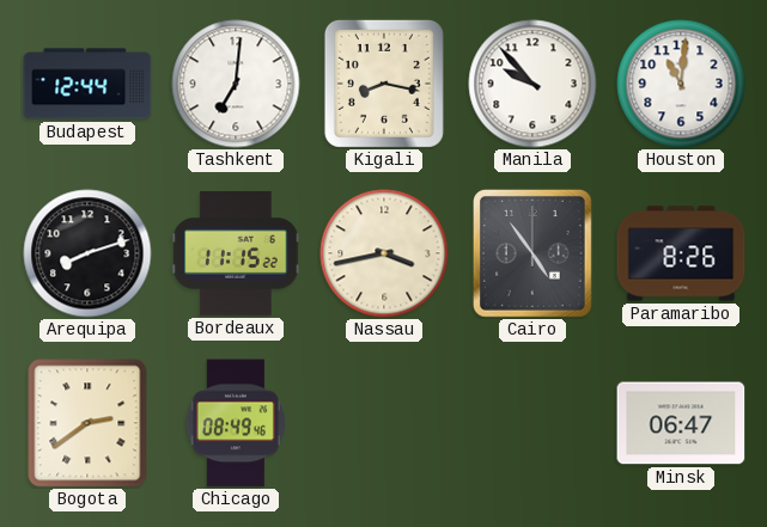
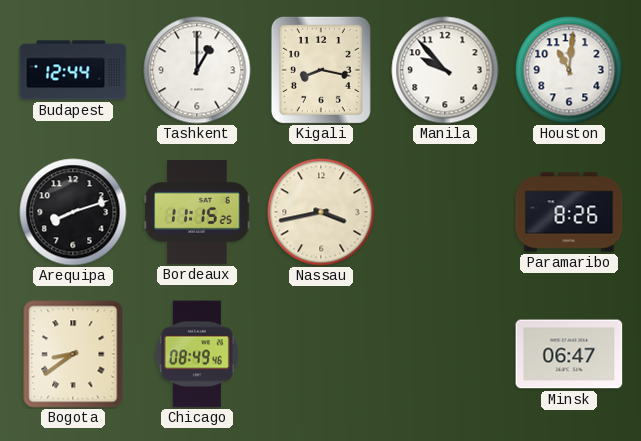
Tashkent: 7:01 -> 1:00
Bordeaux: 11:15:22 -> 11:15:25
Cairo: 4:54 -> none
Bogota: 2:39 -> 8:39
